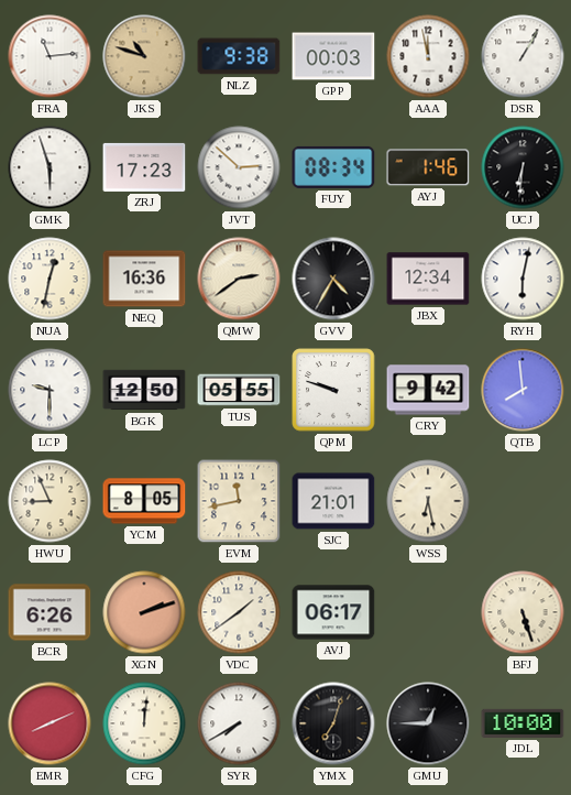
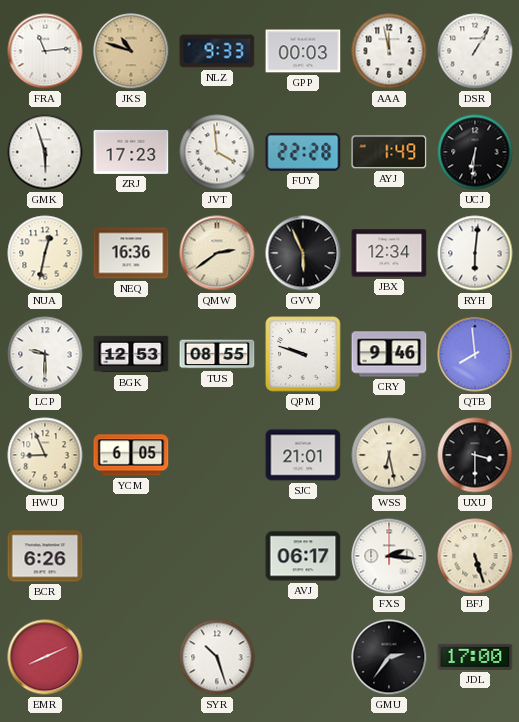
NLZ: 9:38 -> 9:33
JVT: 2:52 -> 3:59
FUY: 08:34 -> 22:28
AYJ: 1:46 -> 1:49
GVV: 4:35 -> 5:56
RYH: 6:02 -> 6:01
BGK: 12:50 -> 12:53
TUS: 05:55 -> 08:55
CRY: 9:42 -> 9:46
YCM: 8:05 -> 6:05
EVM: 11:43 -> none
UXU: none -> 3:30
XGN: 2:12 -> none
VDC: 1:39 -> none
FXS: none -> 2:16
CFG: 12:01 -> none
SYR: 7:40 -> 10:27
YMX: 7:03 -> none
GMU: 12:45 -> 2:36
JDL: 10:00 -> 17:00
